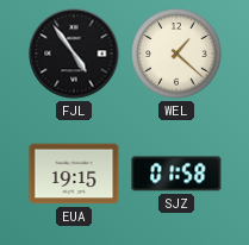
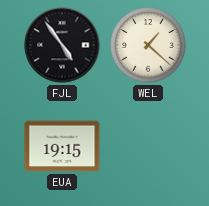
SJZ: 01:58 -> none
